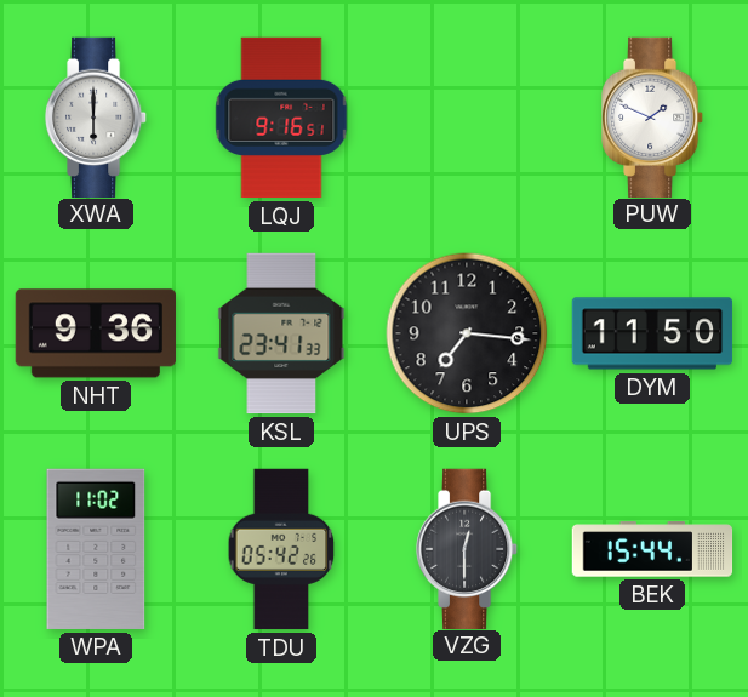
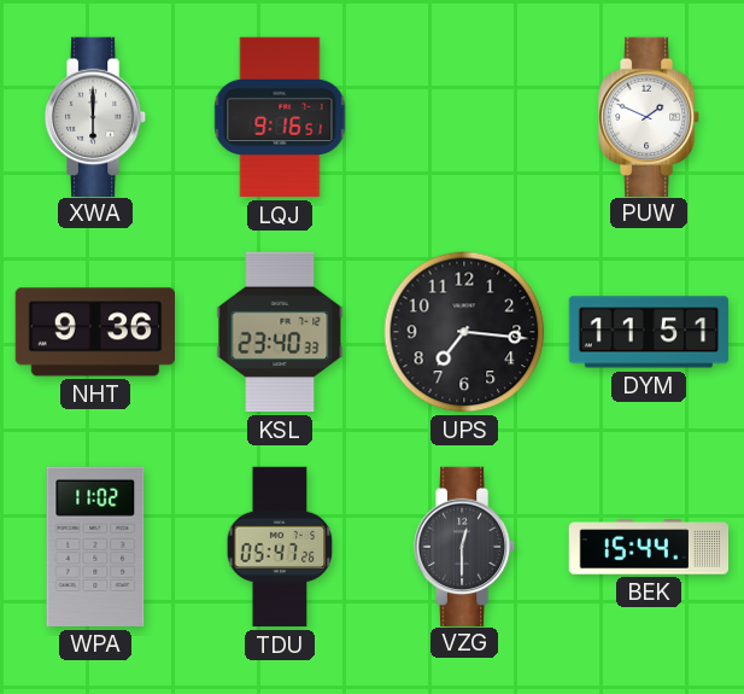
KSL: 23:41 -> 23:40
DYM: 11:50 -> 11:51
TDU: 05:42 -> 05:47
